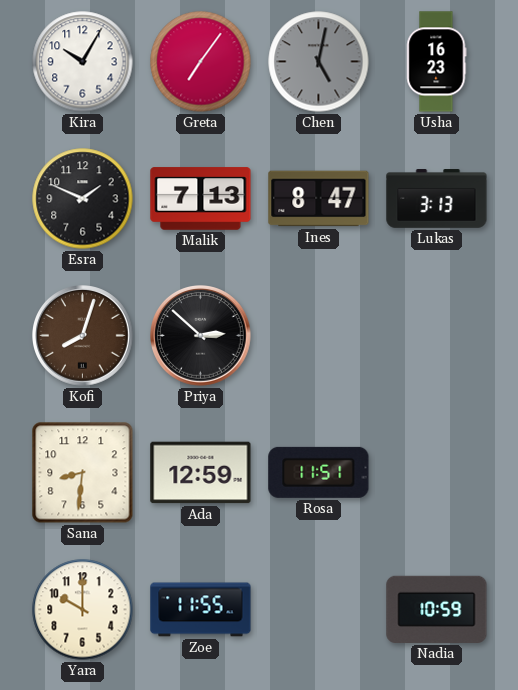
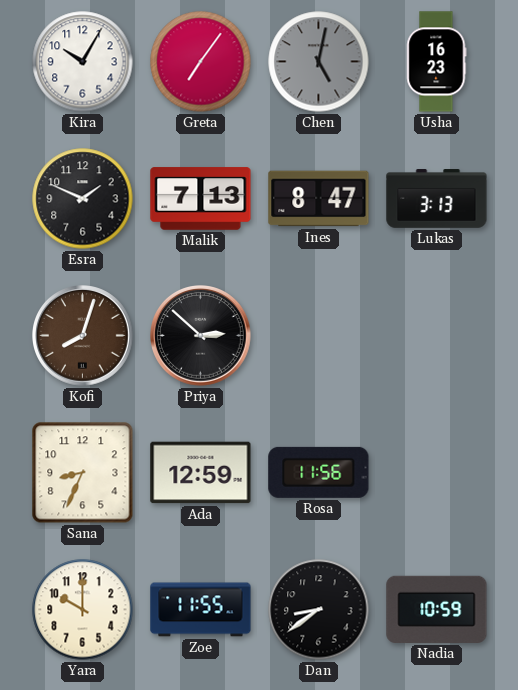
Sana: 8:31 -> 8:34
Rosa: 11:51 -> 11:56
Dan: none -> 8:39
